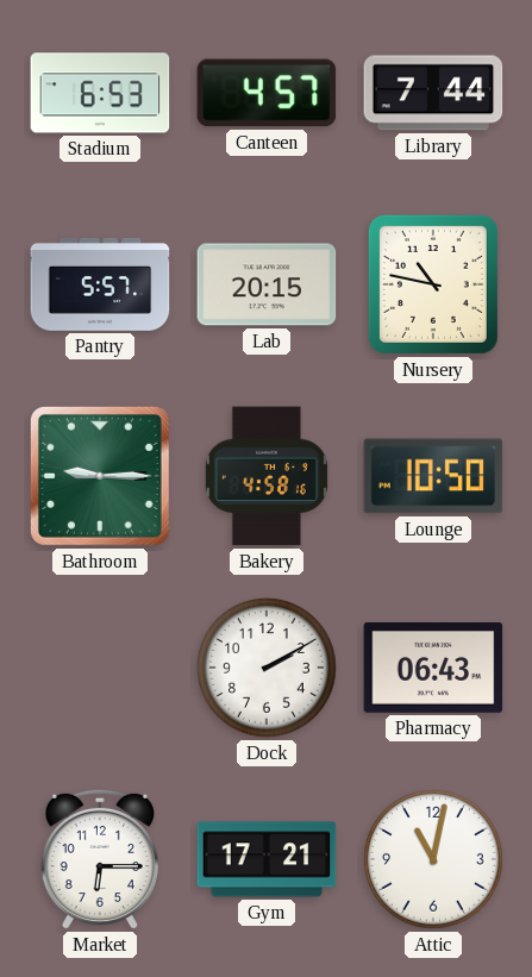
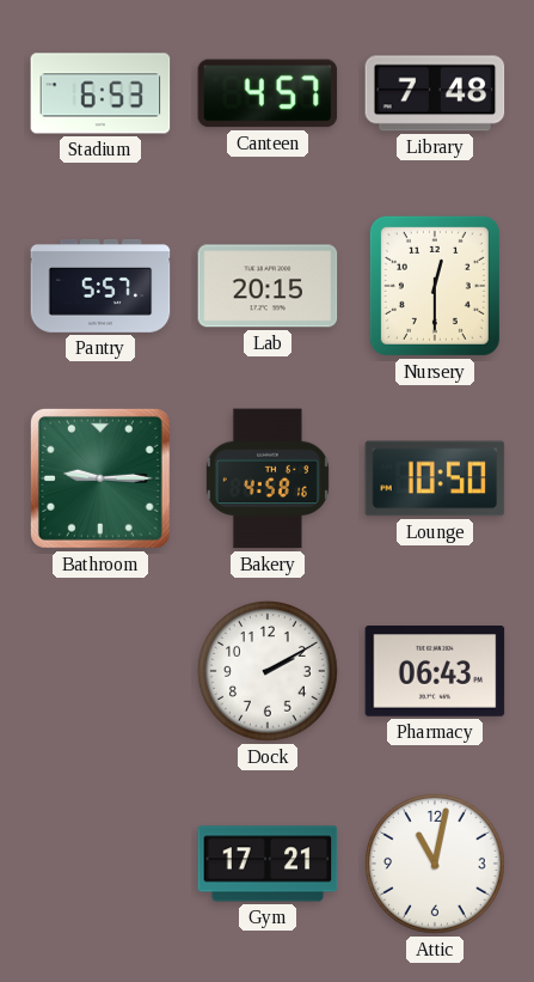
Library: 7:44 -> 7:48
Nursery: 10:47 -> 12:30
Market: 6:15 -> none
